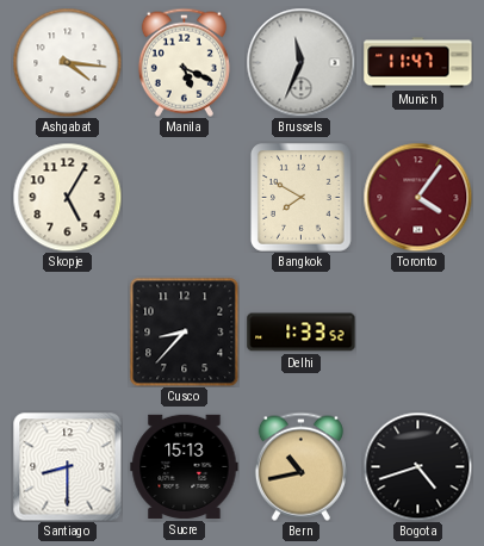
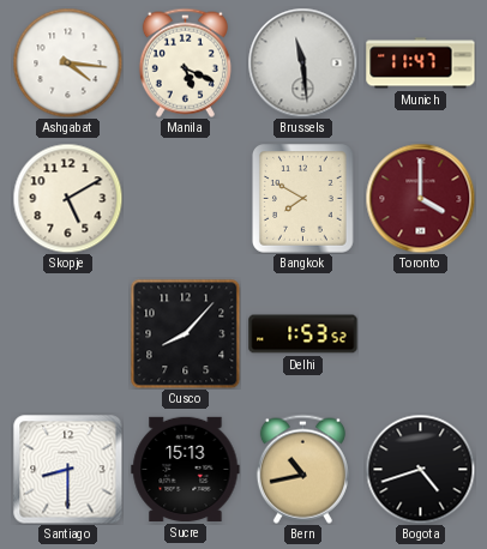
Brussels: 11:34 -> 11:29
Skopje: 5:05 -> 5:10
Toronto: 4:06 -> 4:00
Cusco: 8:37 -> 8:07
Delhi: 1:33 -> 1:53
